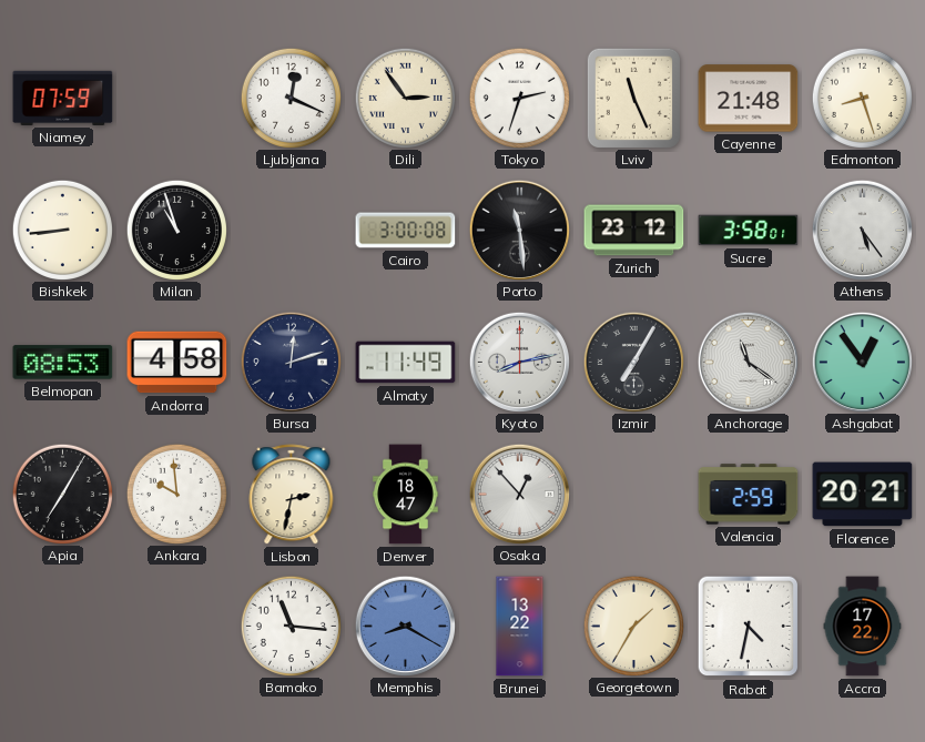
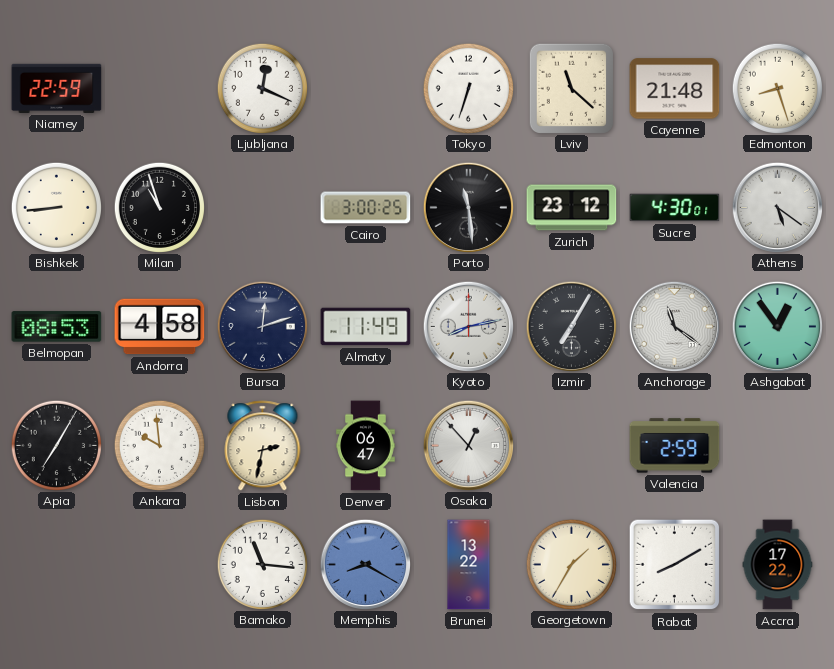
Niamey: 07:59 -> 22:59
Dili: 2:54 -> none
Tokyo: 2:33 -> 6:33
Lviv: 11:26 -> 11:22
Cairo: 3:00:08 -> 3:00:25
Sucre: 3:58 -> 4:30
Athens: 5:24 -> 5:21
Denver: 18:47 -> 06:47
Florence: 20:21 -> none
Rabat: 4:32 -> 8:10
